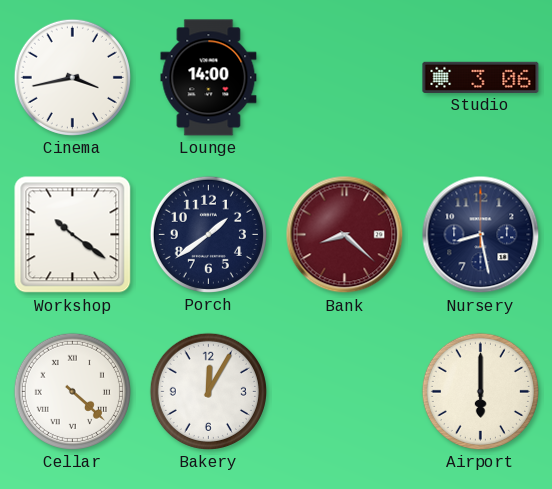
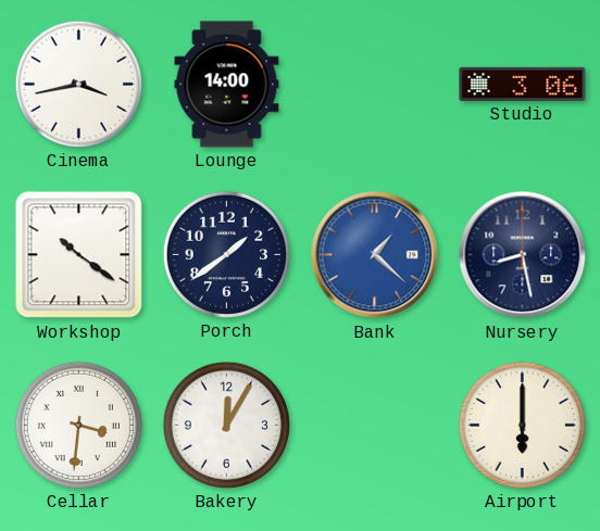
Bank: 8:22 -> 1:22
Bank dial: burgundy -> blue
Cellar: 4:22 -> 3:31
